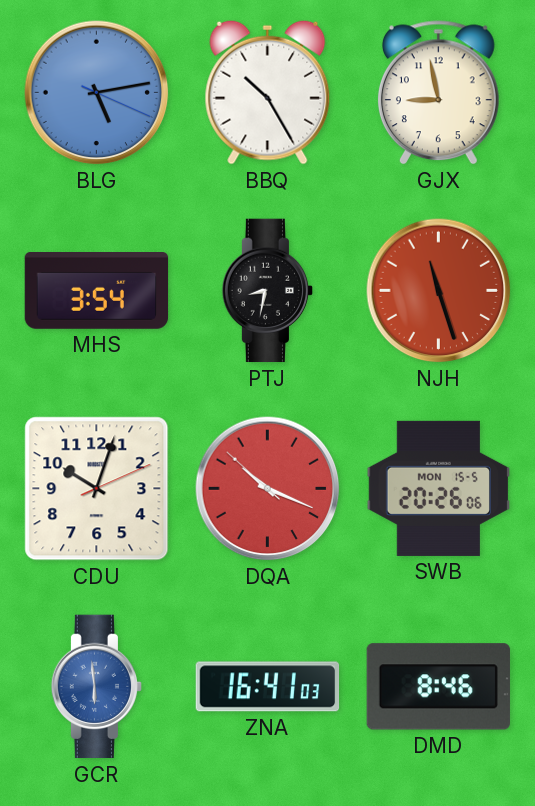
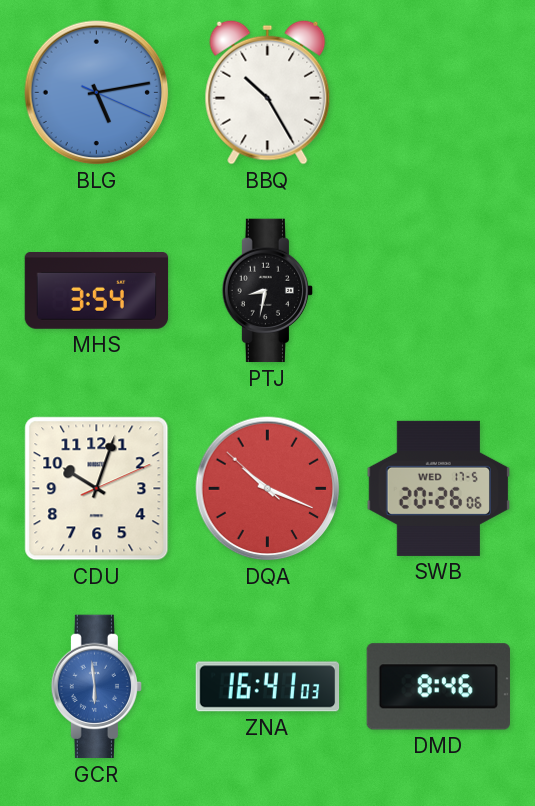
GJX: 8:58 -> none
NJH: 11:27 -> none
SWB date: MON 15-5 -> WED 17-5
